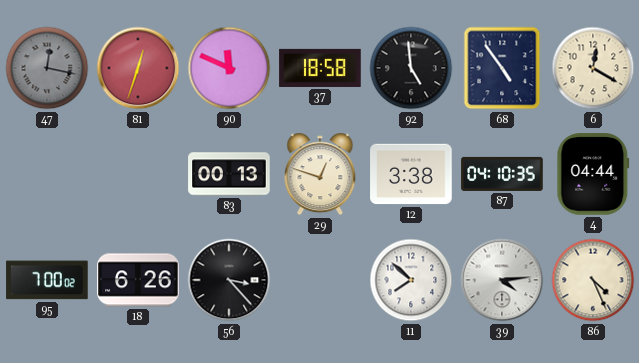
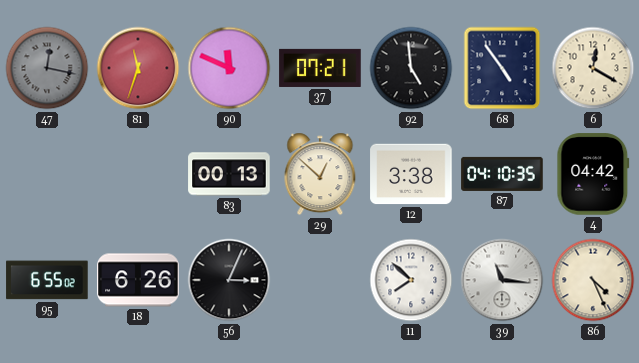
81: 12:33 -> 11:33
37: 18:58 -> 07:21
29: 12:48 -> 12:52
4: 04:44 -> 04:42
95: 7:00 -> 6:55
56: 3:23 -> 3:04
39: 4:14 -> 11:16
